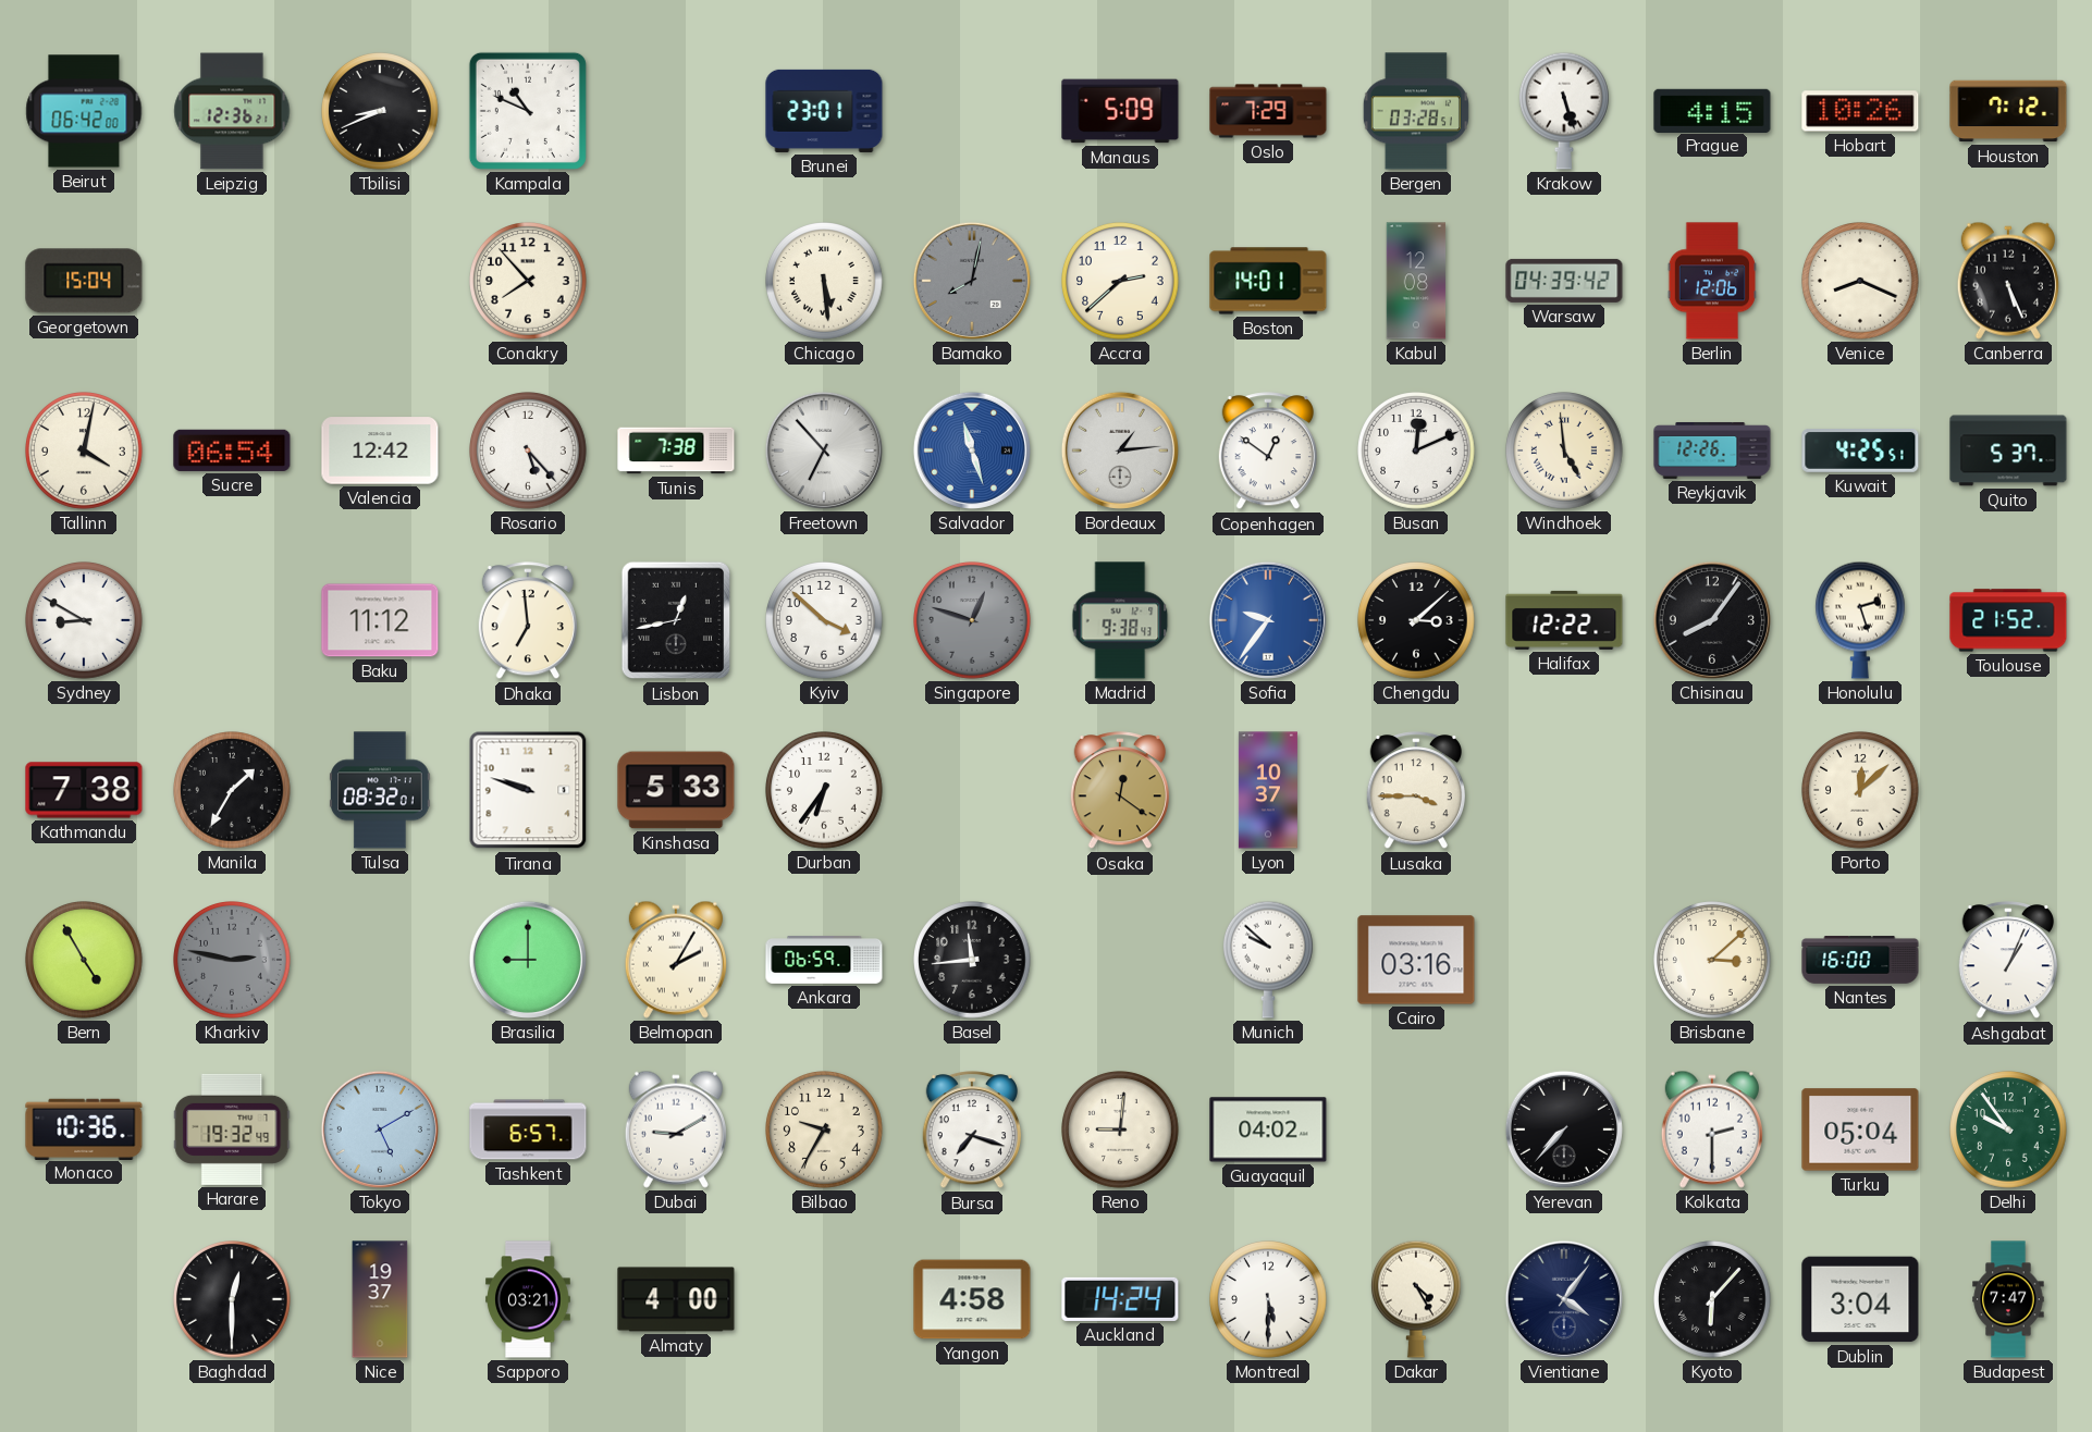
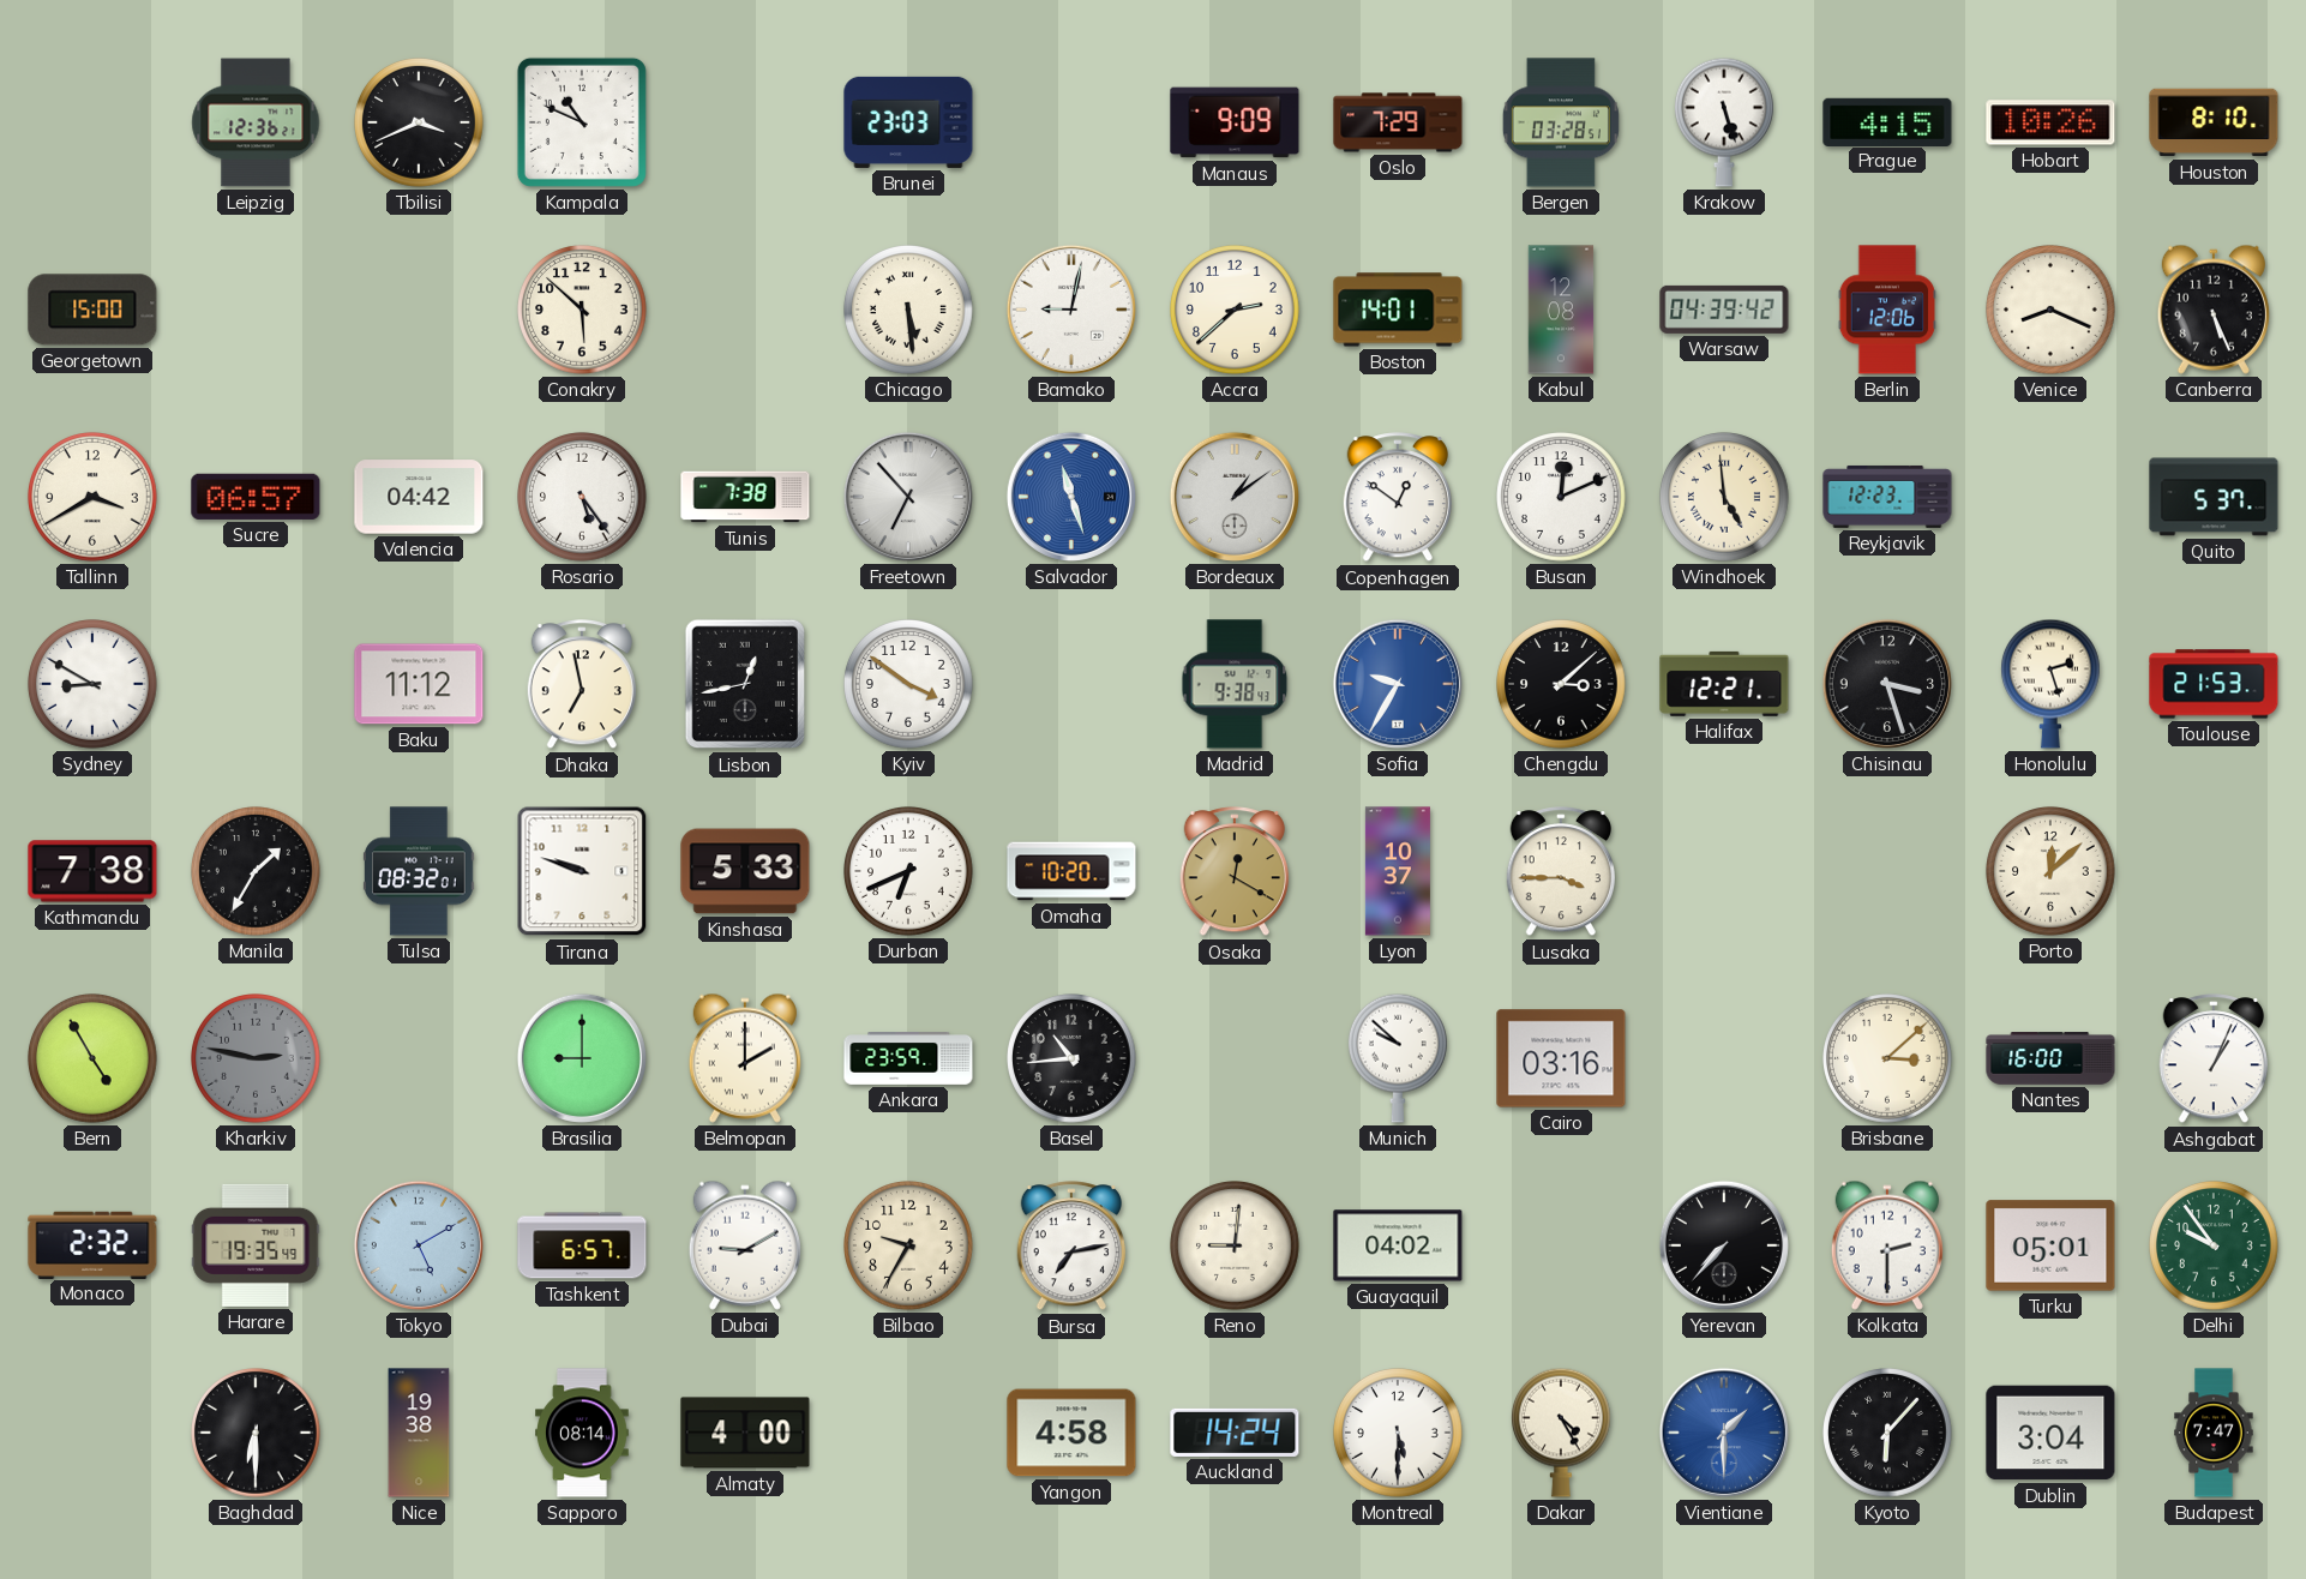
Beirut: 06:42 -> none
Tbilisi: 8:41 -> 3:41
Brunei: 23:01 -> 23:03
Manaus: 5:09 -> 9:09
Houston: 7:12 -> 8:10
Georgetown: 15:04 -> 15:00
Conakry: 7:53 -> 5:52
Bamako: 8:02 -> 9:02
Bamako dial: grey -> white
Tallinn: 4:02 -> 3:40
Sucre: 06:54 -> 06:57
Valencia: 12:42 -> 04:42
Rosario: 5:23 -> 5:24
Bordeaux: 1:14 -> 1:09
Reykjavik: 12:26 -> 12:23
Kuwait: 4:25 -> none
Dhaka: 6:59 -> 6:58
Kyiv: 3:52 -> 3:51
Singapore: 12:48 -> none
Sofia: 9:36 -> 9:35
Halifax: 12:22 -> 12:21
Chisinau: 8:06 -> 3:27
Toulouse: 21:52 -> 21:53
Durban: 6:36 -> 6:41
Omaha: none -> 10:20
Osaka: 12:21 -> 12:20
Belmopan: 2:05 -> 2:00
Ankara: 06:59 -> 23:59
Basel: 11:44 -> 10:44
Monaco: 10:36 -> 2:32
Harare: 19:32 -> 19:35
Bursa: 7:18 -> 7:13
Turku: 05:04 -> 05:01
Baghdad: 12:30 -> 6:30
Nice: 19:37 -> 19:38
Sapporo: 03:21 -> 08:14
Vientiane: 4:06 -> 1:30
Vientiane dial: navy -> blue
